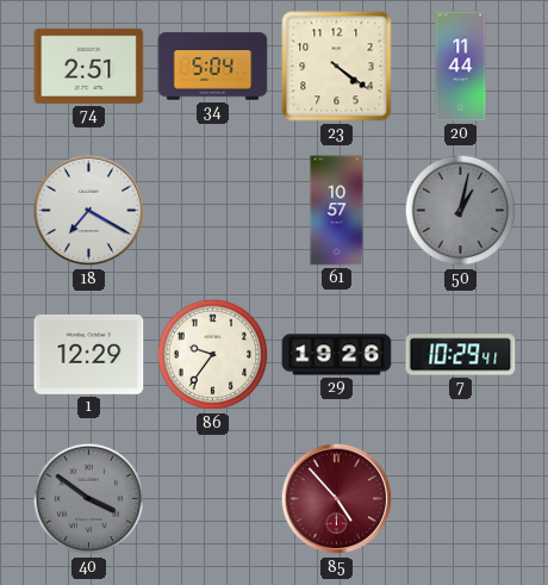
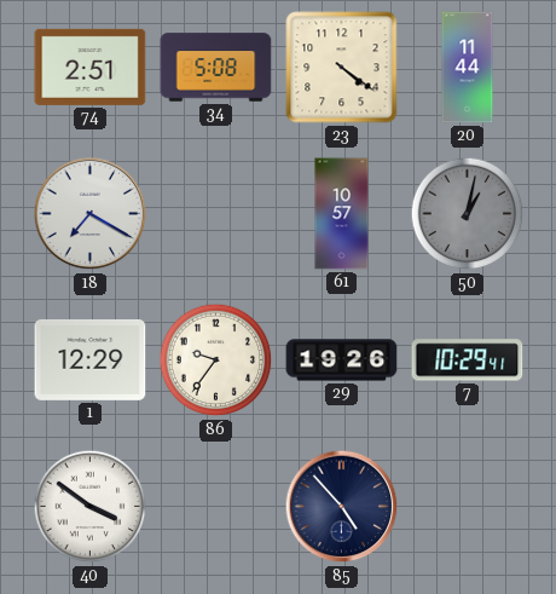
34: 5:04 -> 5:08
40 dial: grey -> white
85 dial: burgundy -> navy
